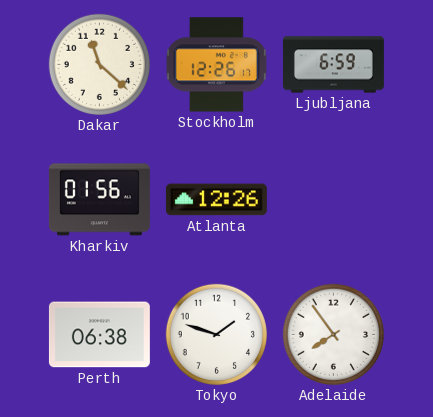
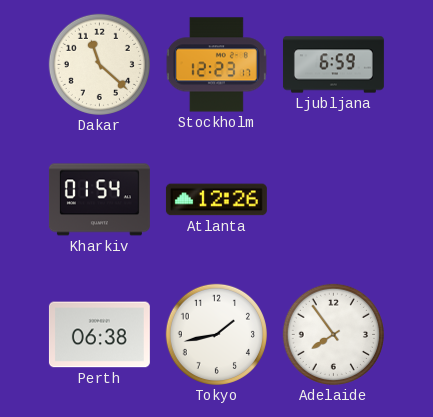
Stockholm: 12:26 -> 12:23
Kharkiv: 01:56 -> 01:54
Tokyo: 1:48 -> 1:43
